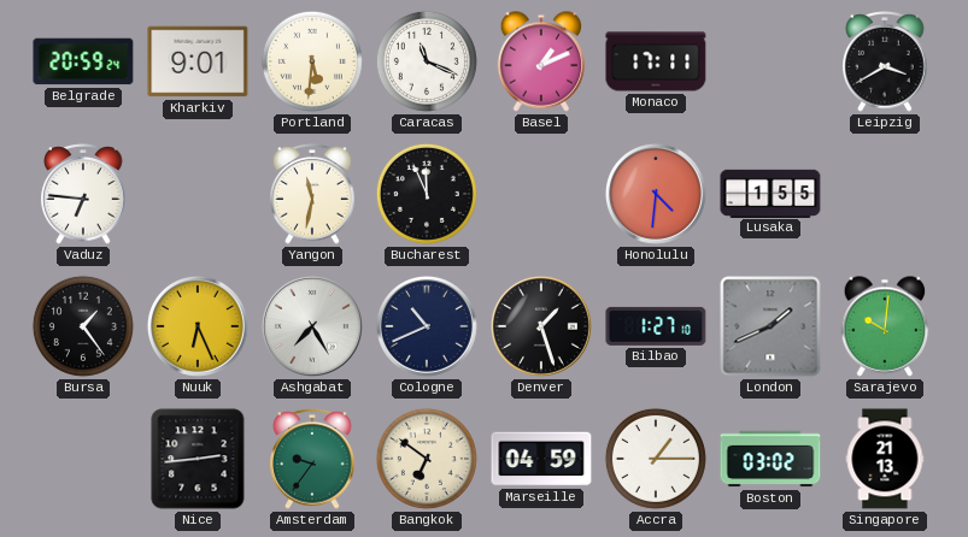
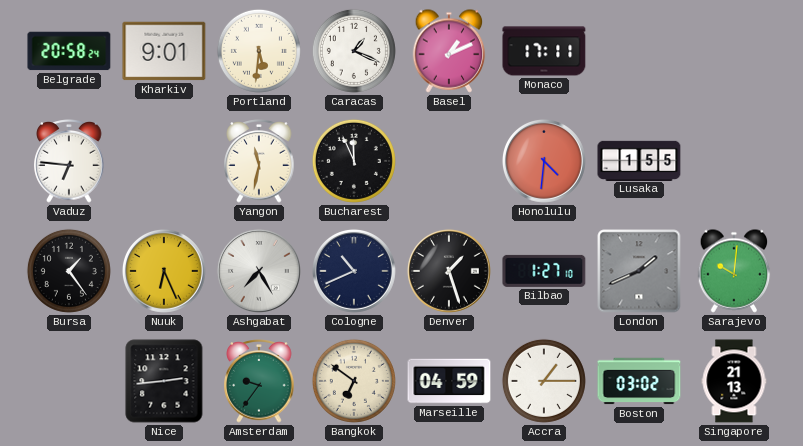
Belgrade: 20:59 -> 20:58
Caracas: 11:19 -> 1:19
Leipzig: 3:40 -> none
